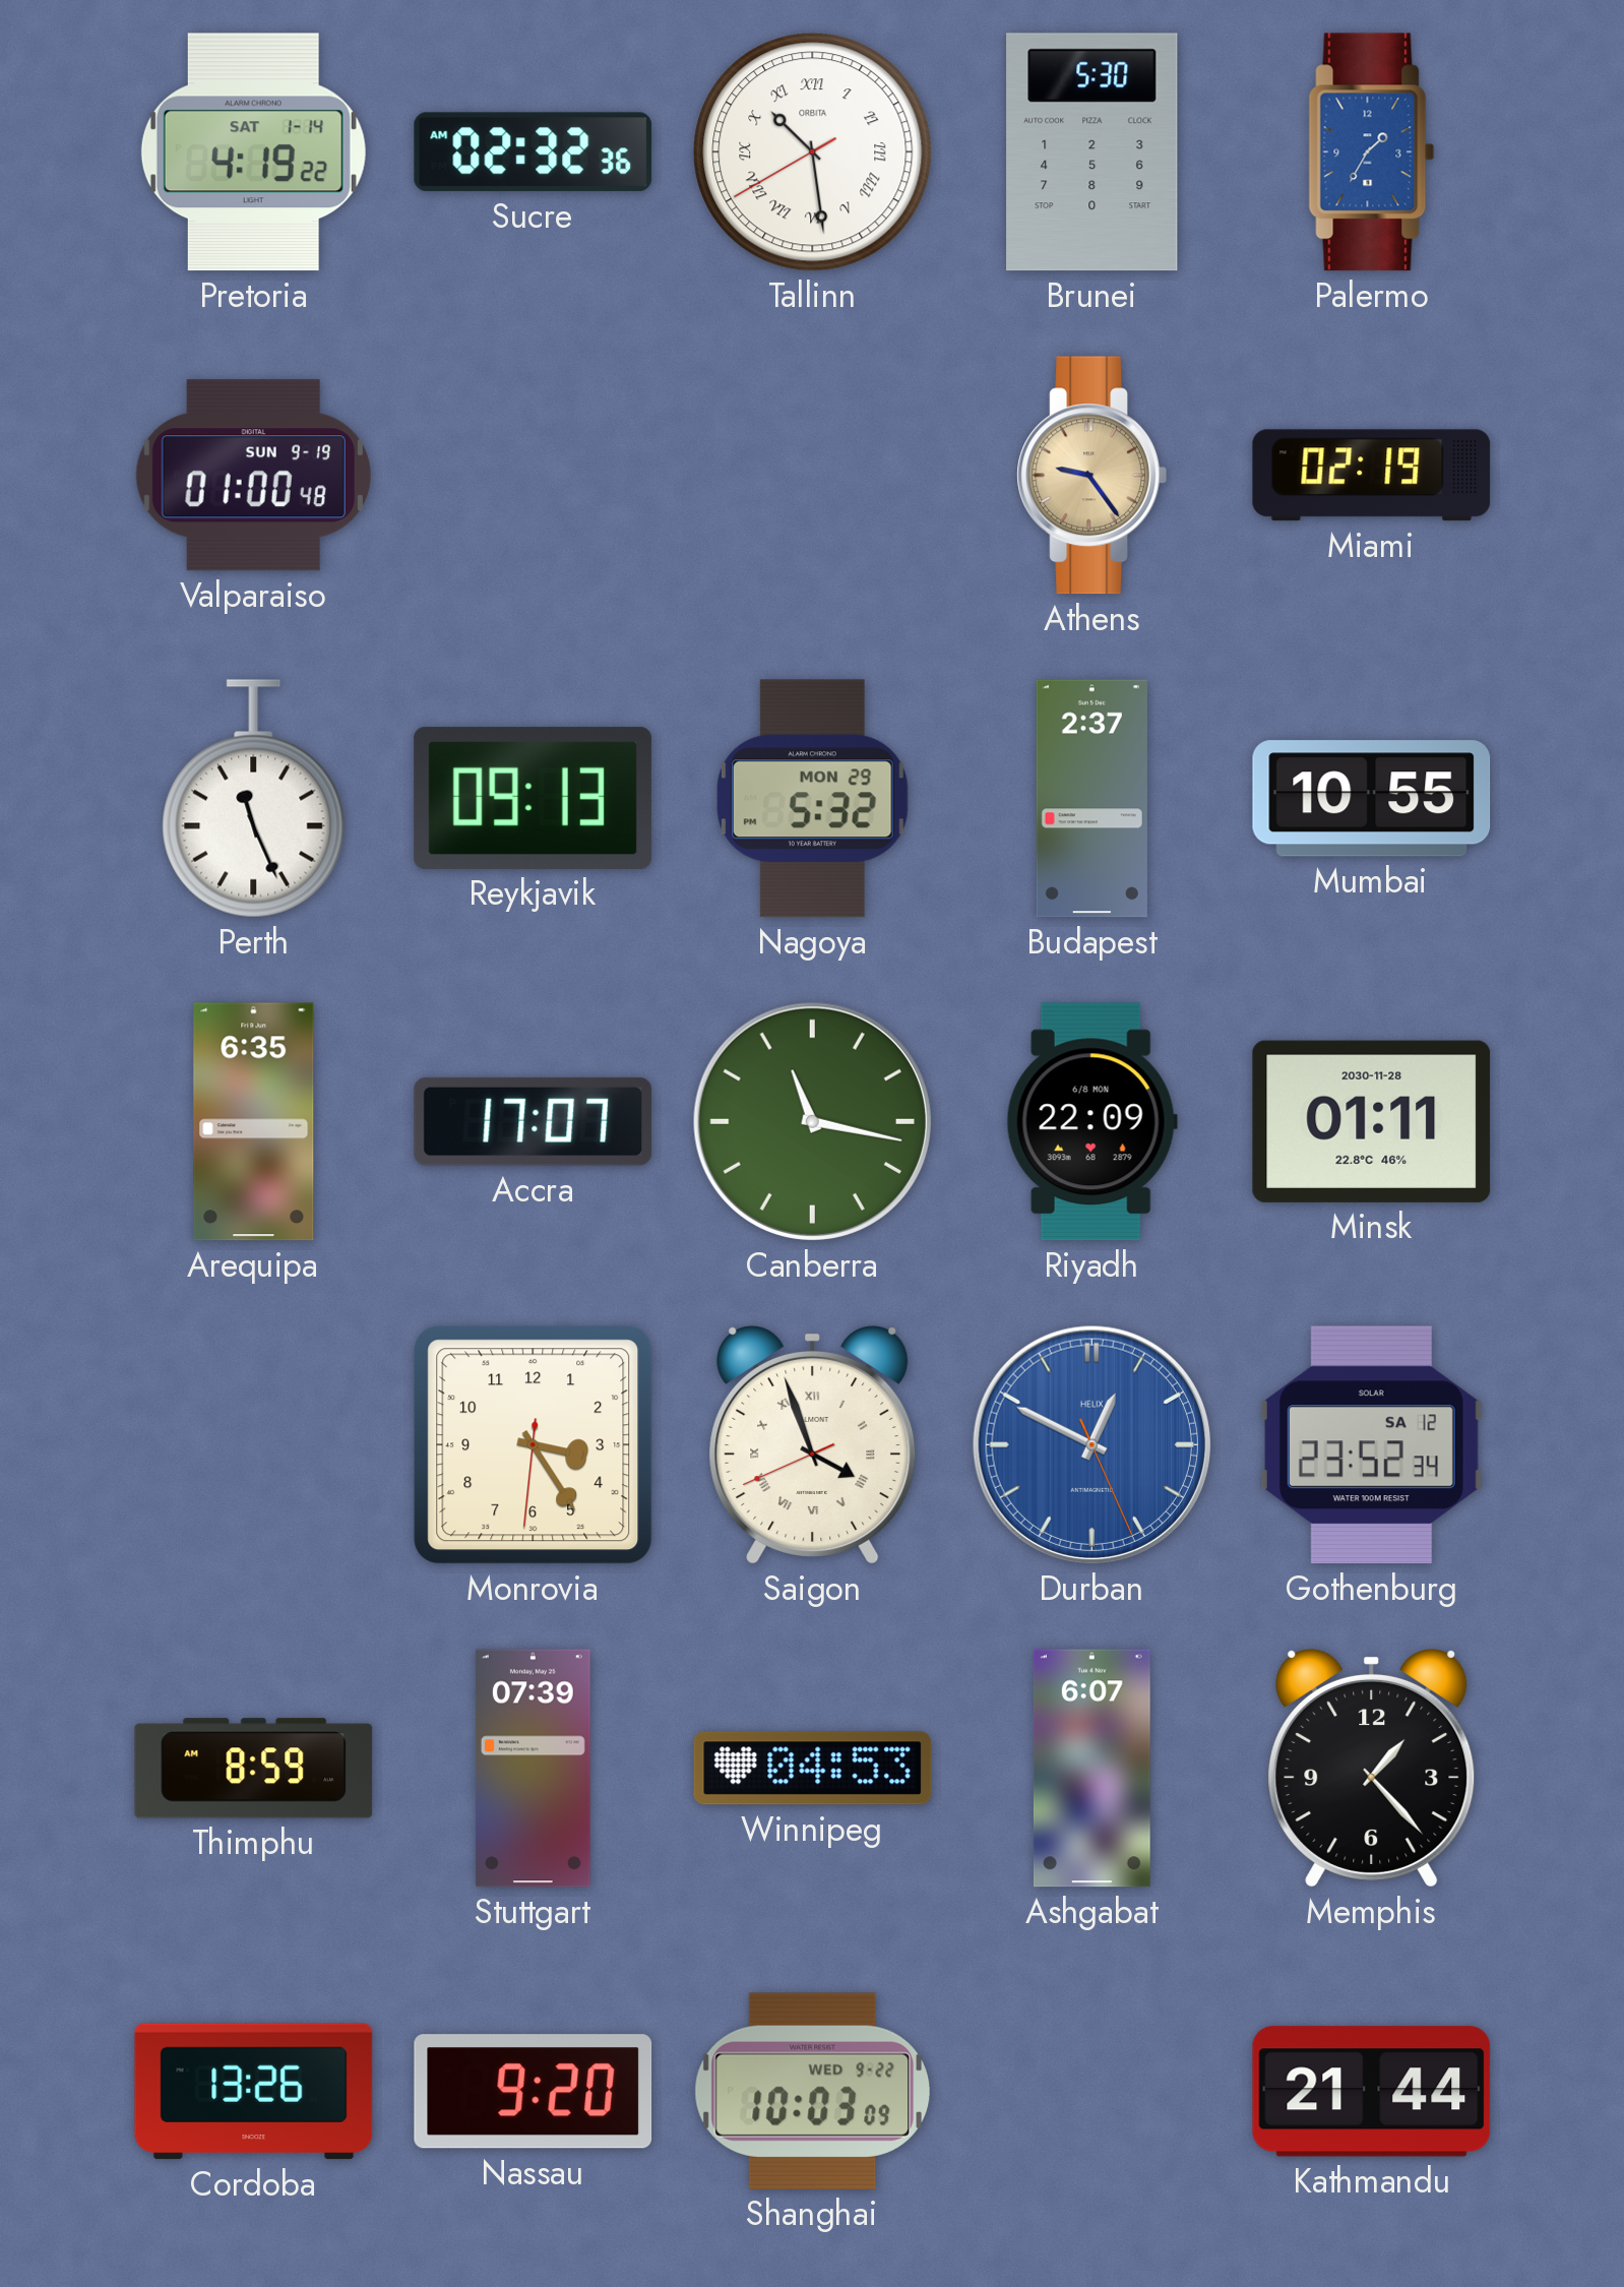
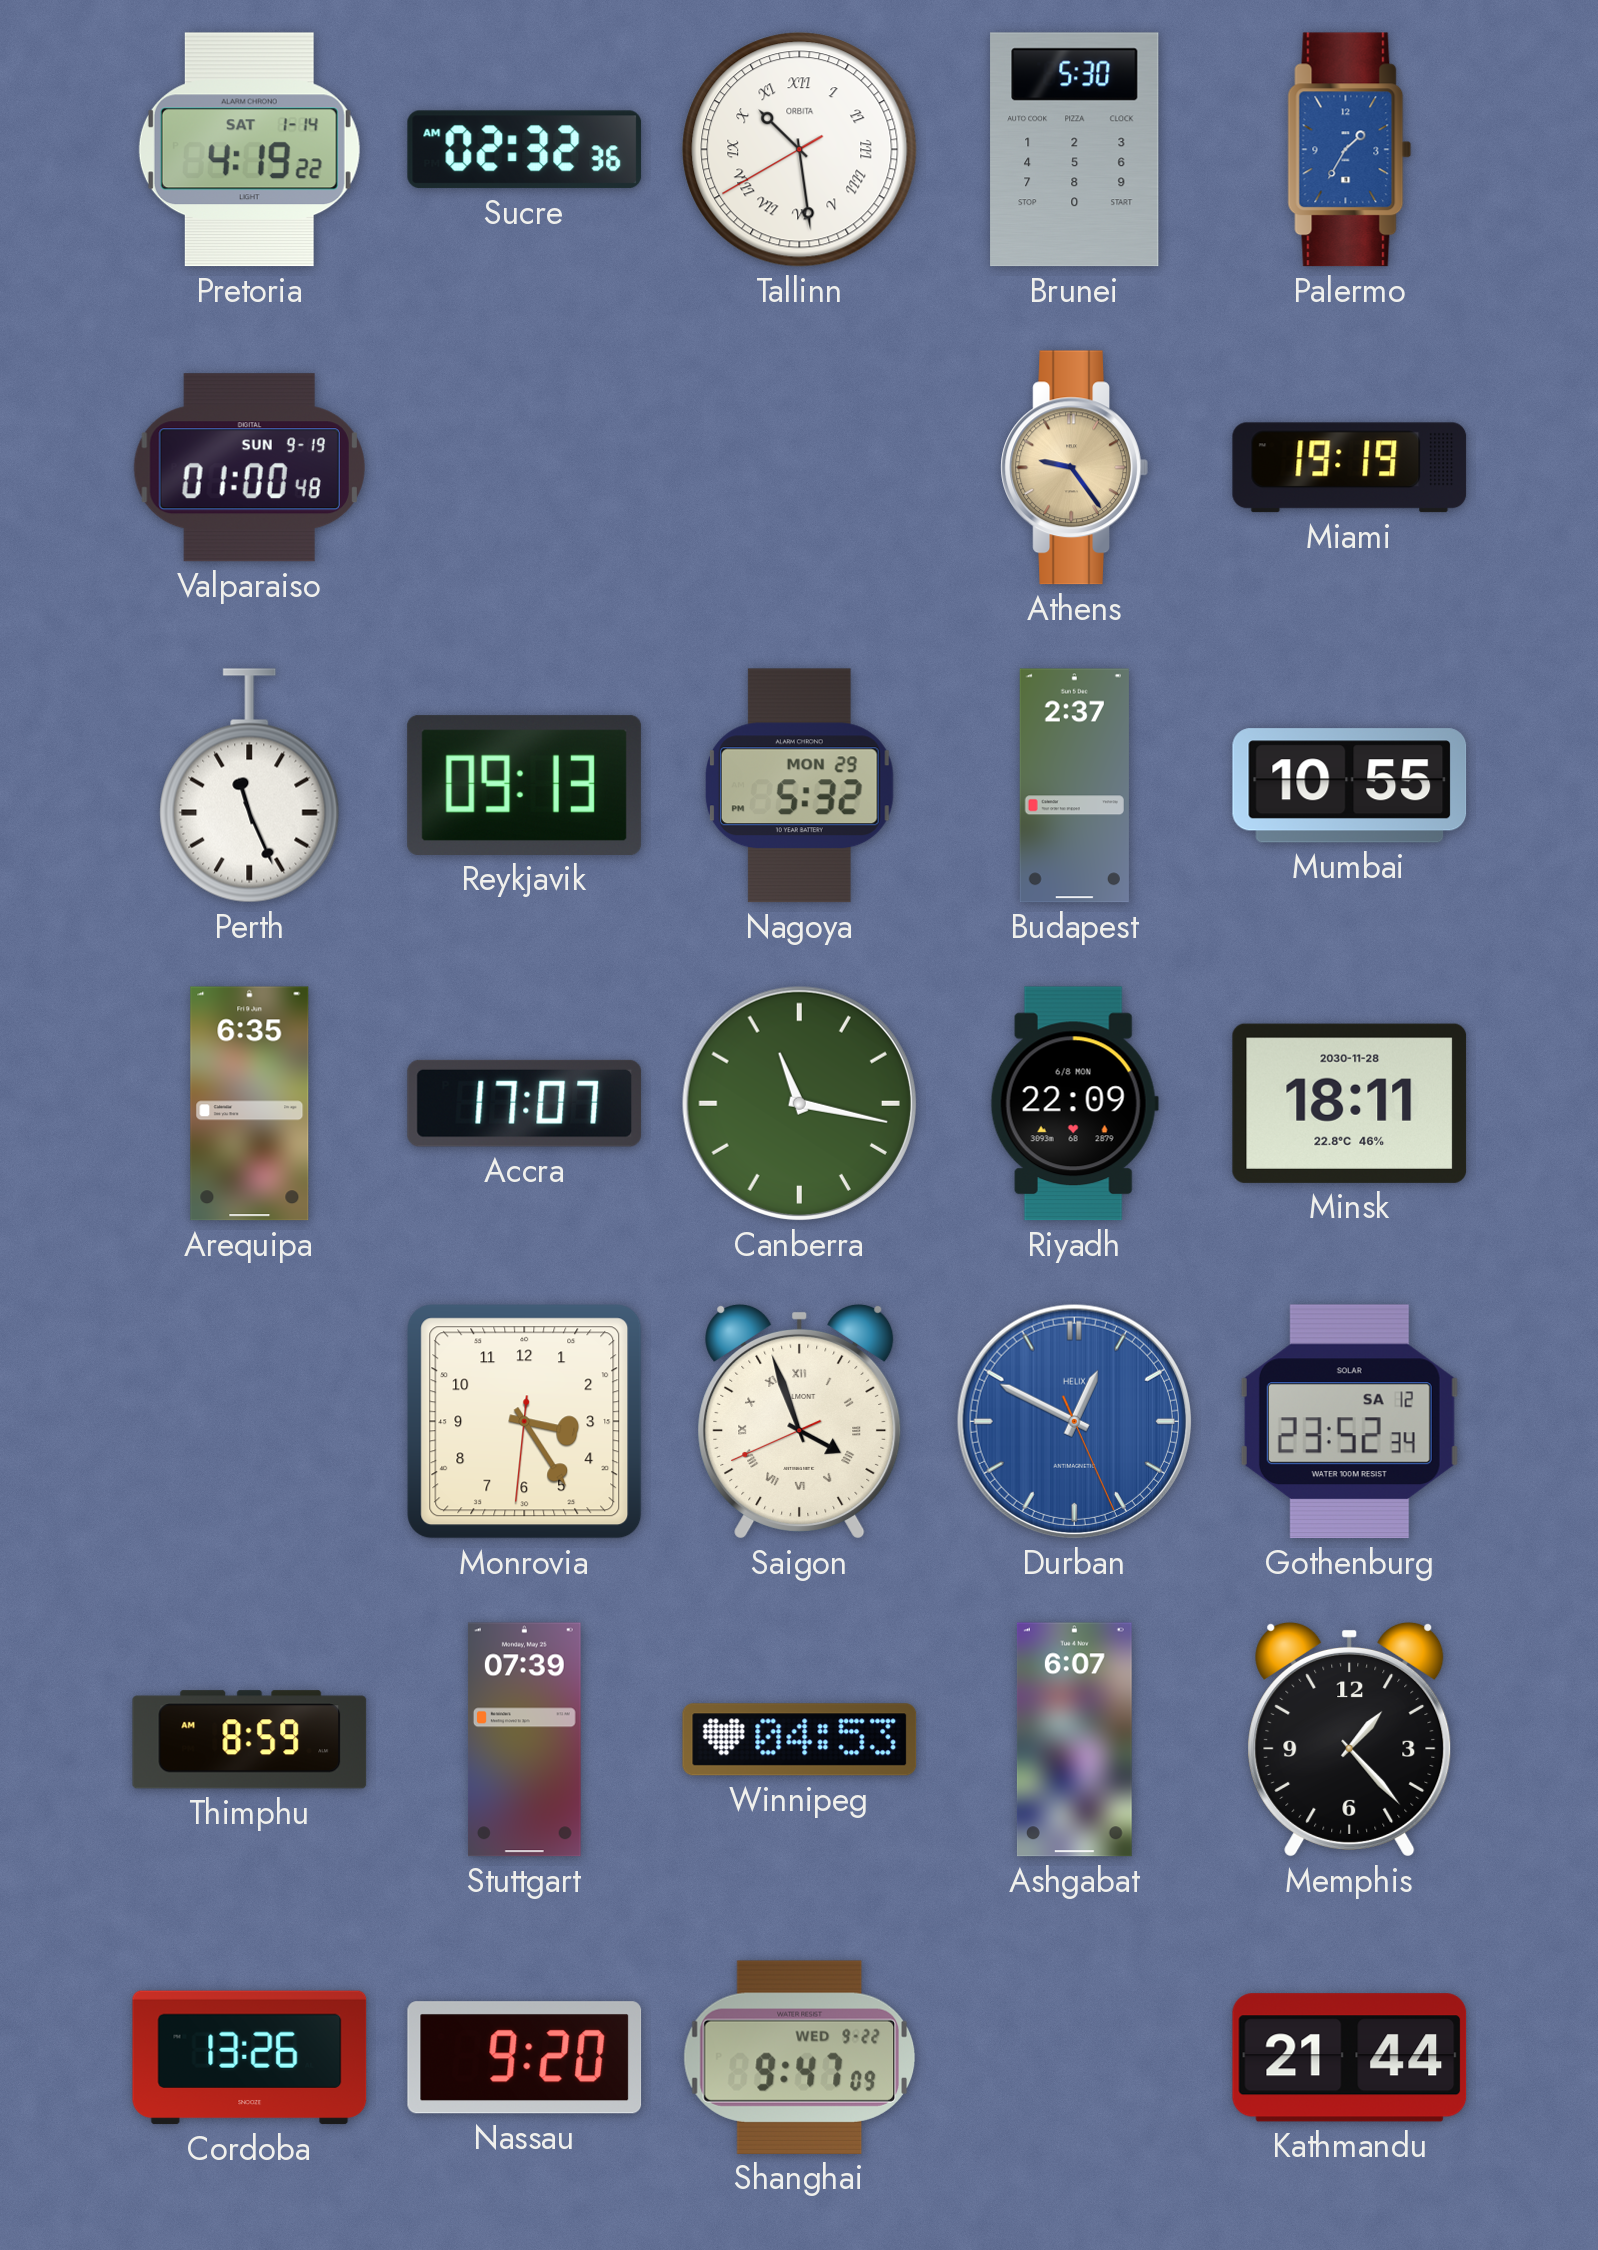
Miami: 02:19 -> 19:19
Minsk: 01:11 -> 18:11
Shanghai: 10:03 -> 9:47
